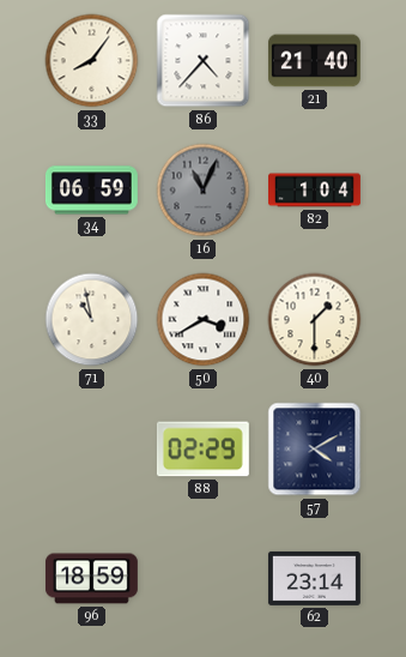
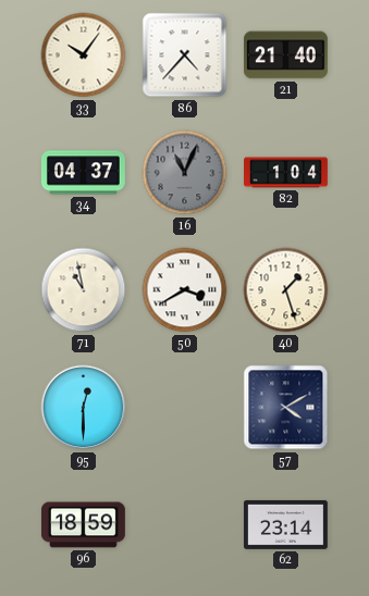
33: 8:06 -> 10:06
34: 06:59 -> 04:37
40: 1:30 -> 1:27
95: none -> 12:30
88: 02:29 -> none
